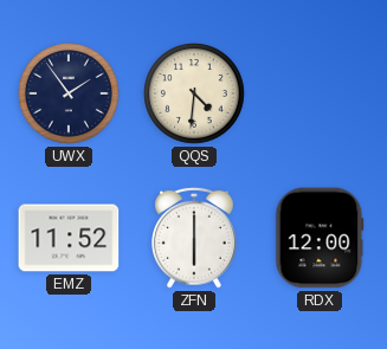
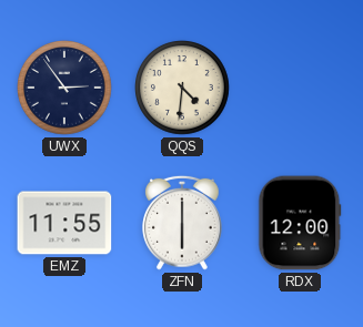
UWX: 1:54 -> 2:54
EMZ: 11:52 -> 11:55
